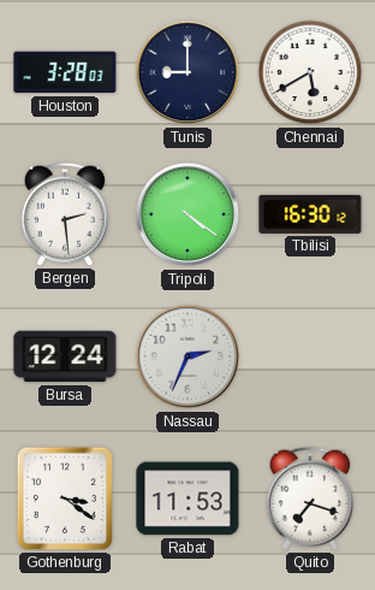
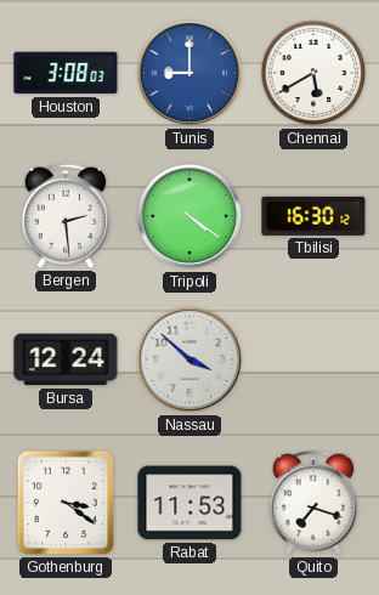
Houston: 3:28 -> 3:08
Tunis dial: navy -> blue
Nassau: 2:34 -> 3:52
